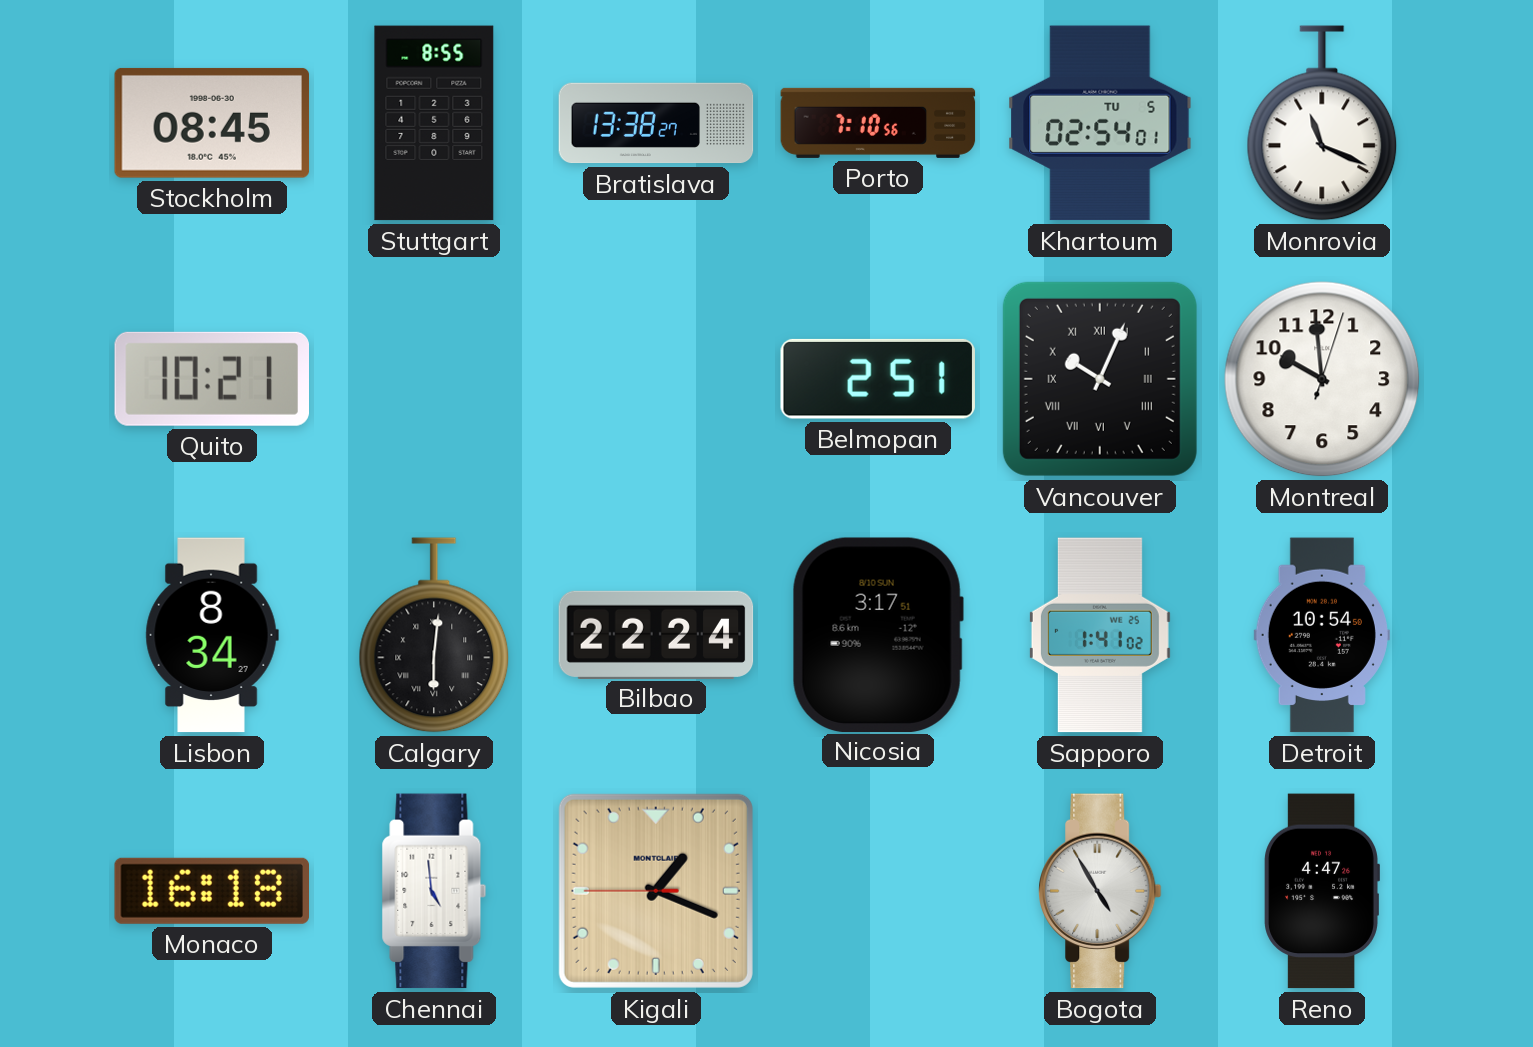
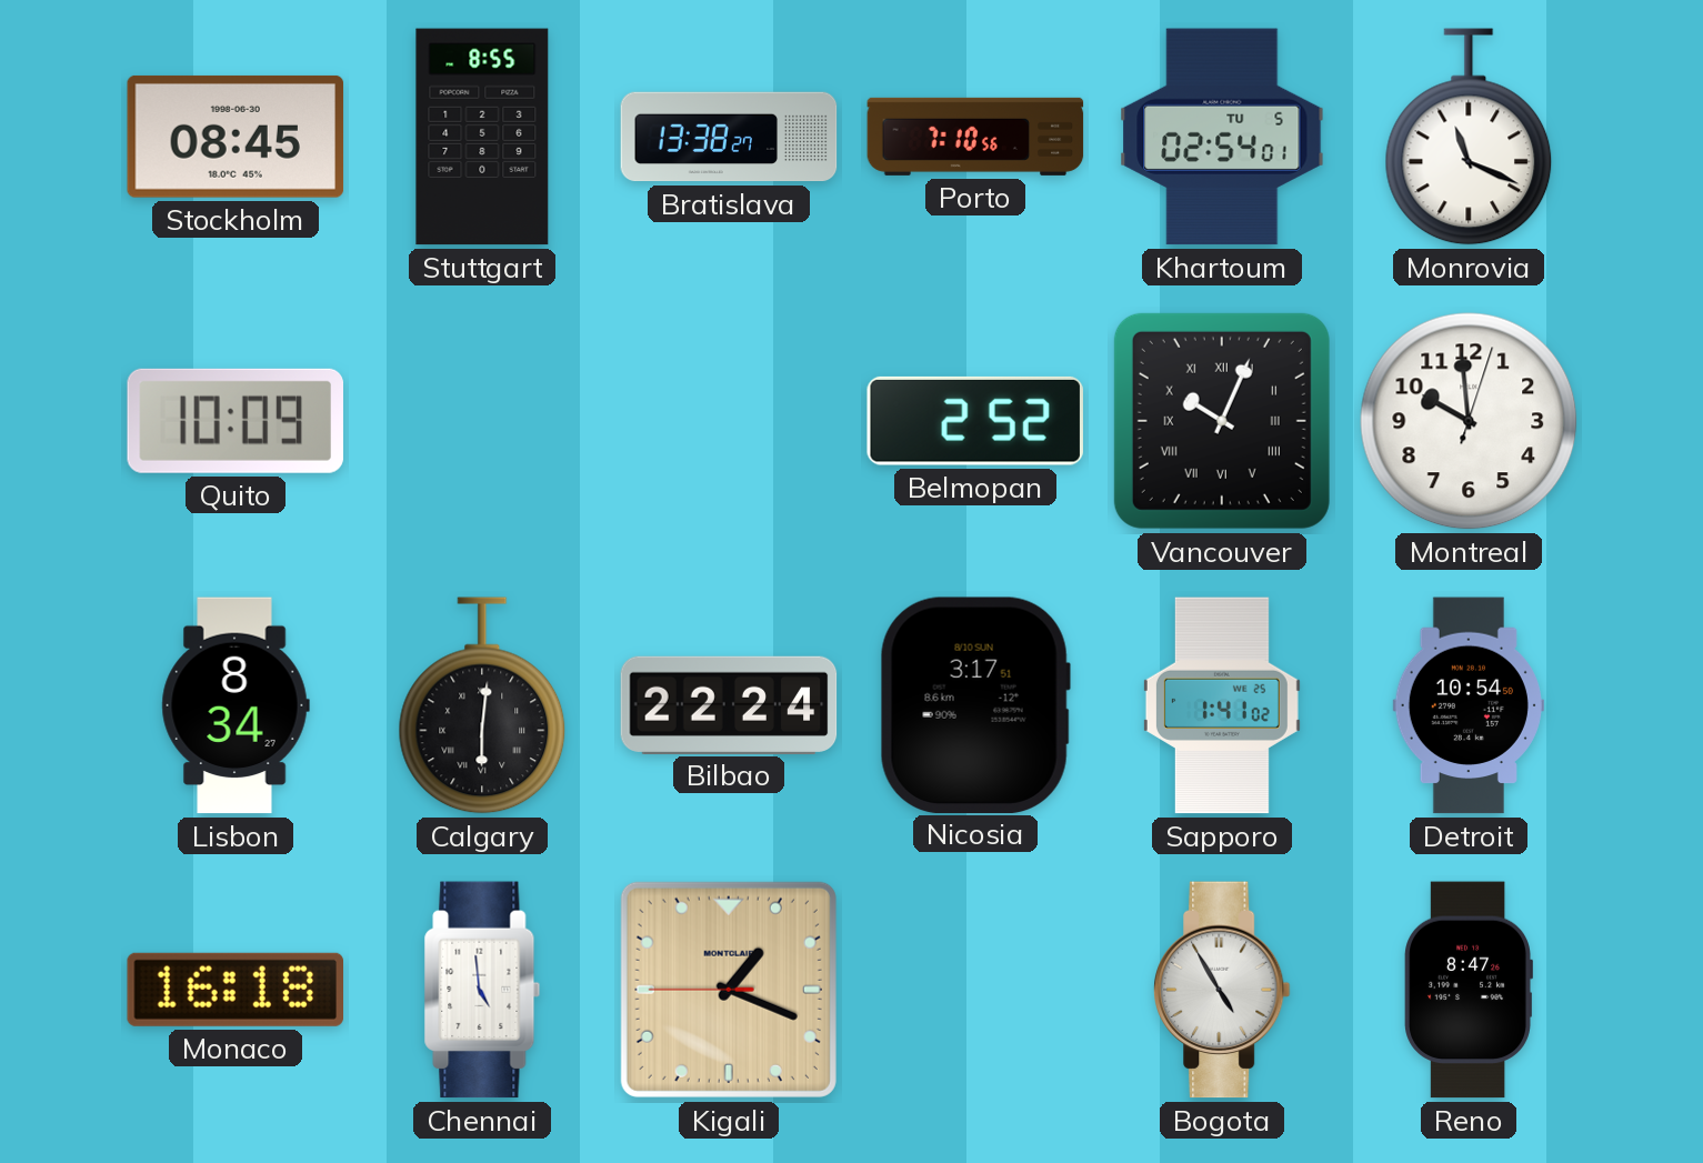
Quito: 10:21 -> 10:09
Belmopan: 2:51 -> 2:52
Reno: 4:47 -> 8:47
